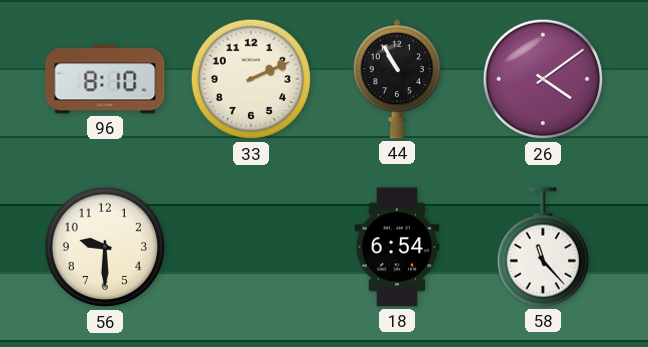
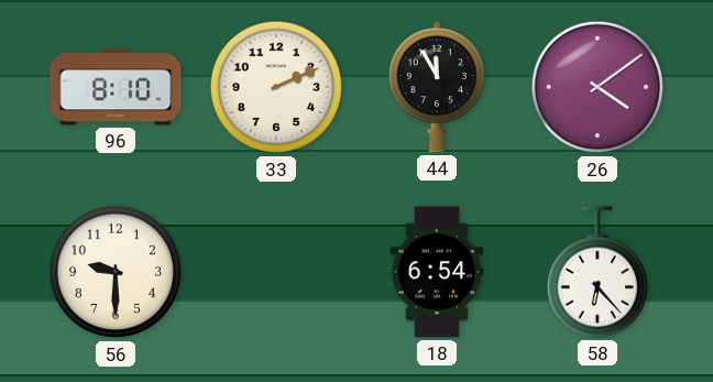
44: 10:55 -> 11:55
58: 11:23 -> 6:23
